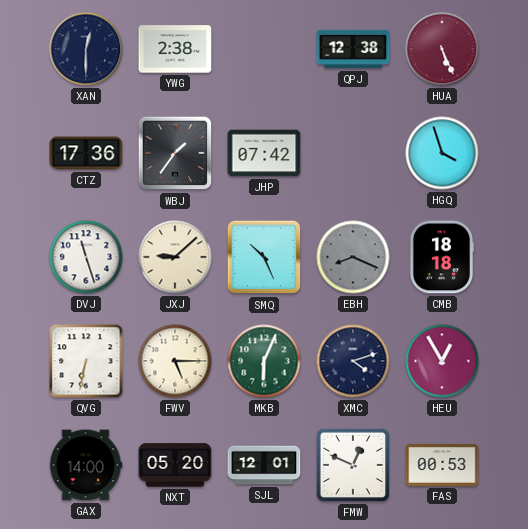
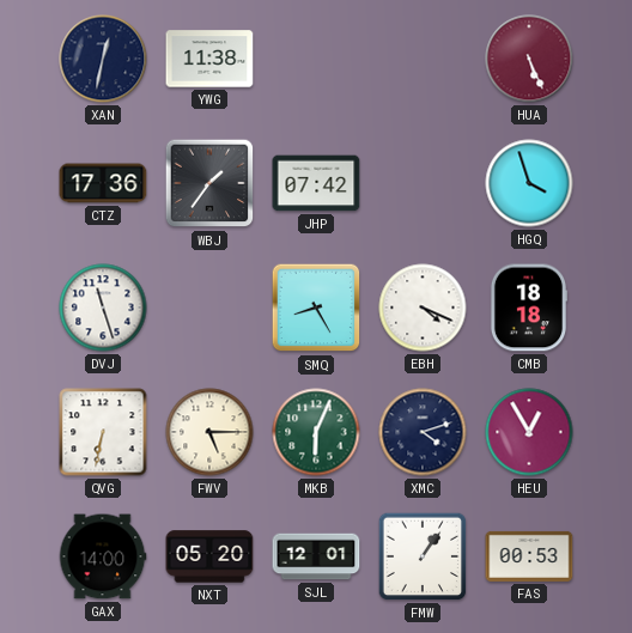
XAN: 12:30 -> 12:32
YWG: 2:38 -> 11:38
QPJ: 12:38 -> none
JXJ: 9:08 -> none
SMQ: 10:26 -> 8:25
EBH: 8:19 -> 4:19
EBH dial: grey -> white
FMW: 12:49 -> 1:06
